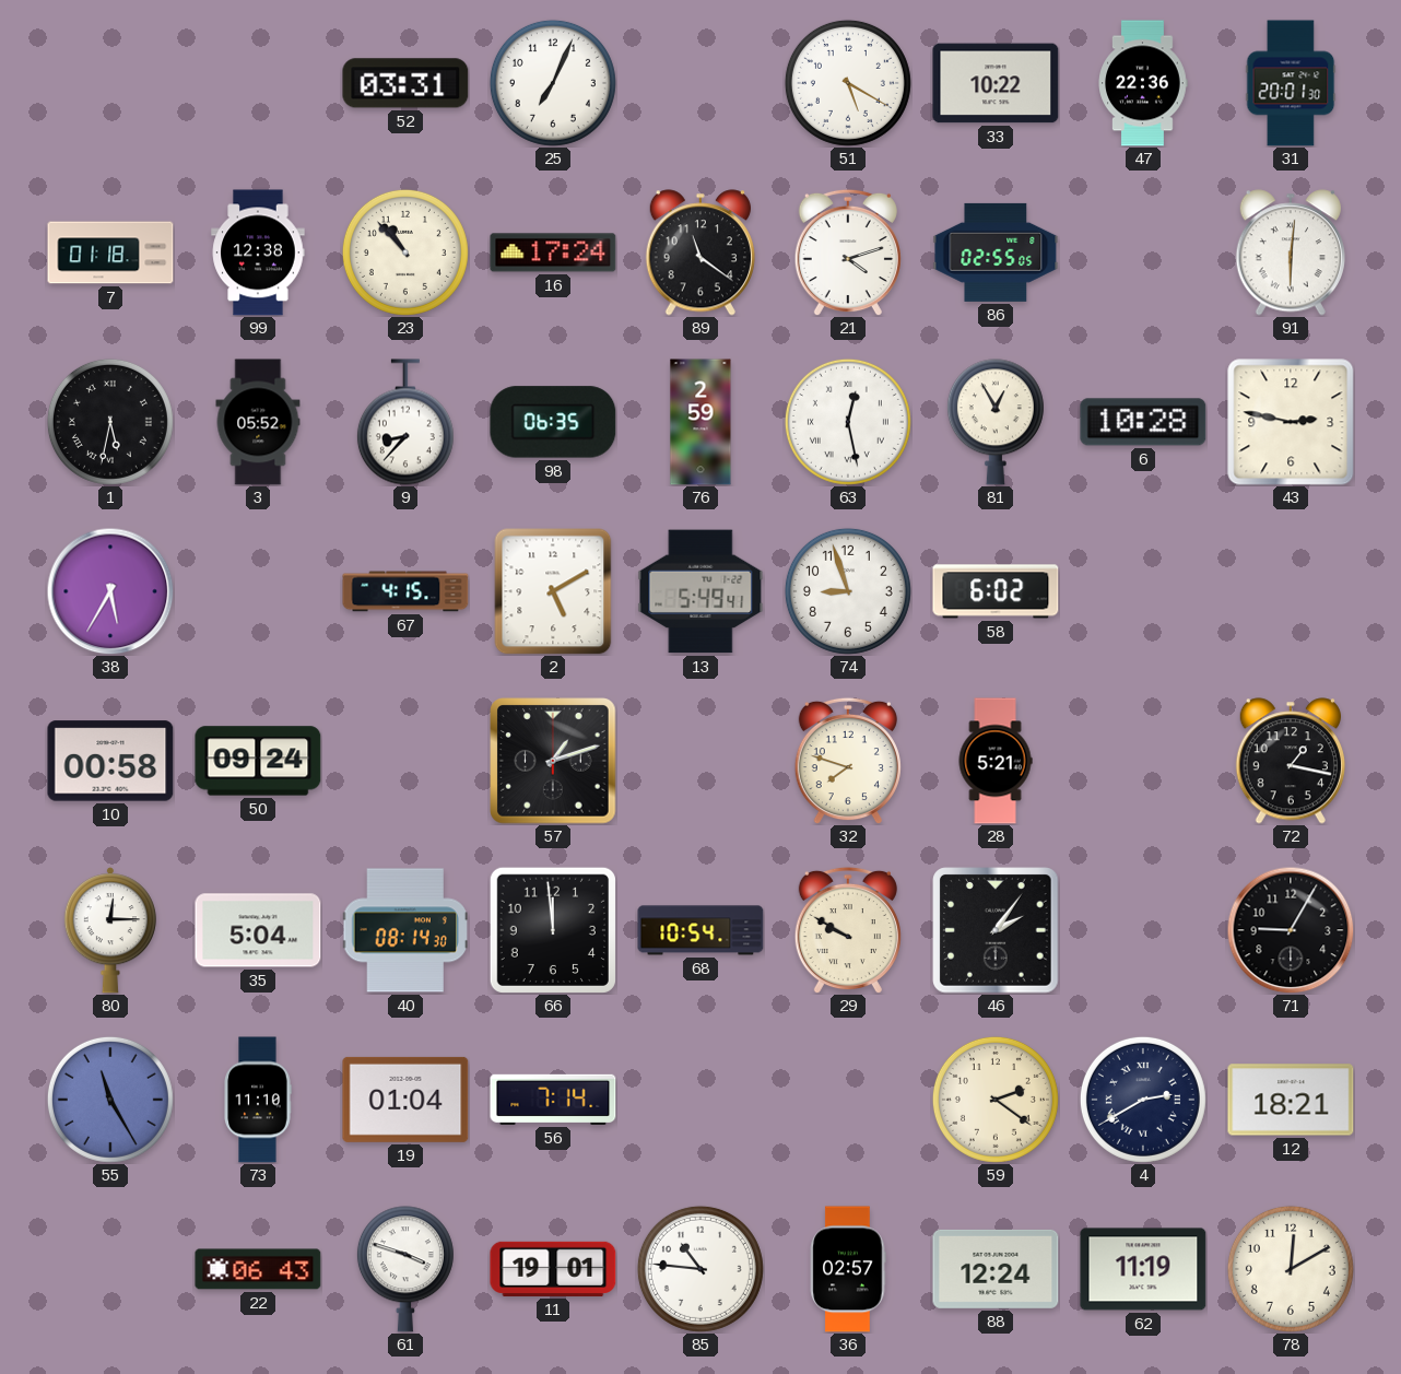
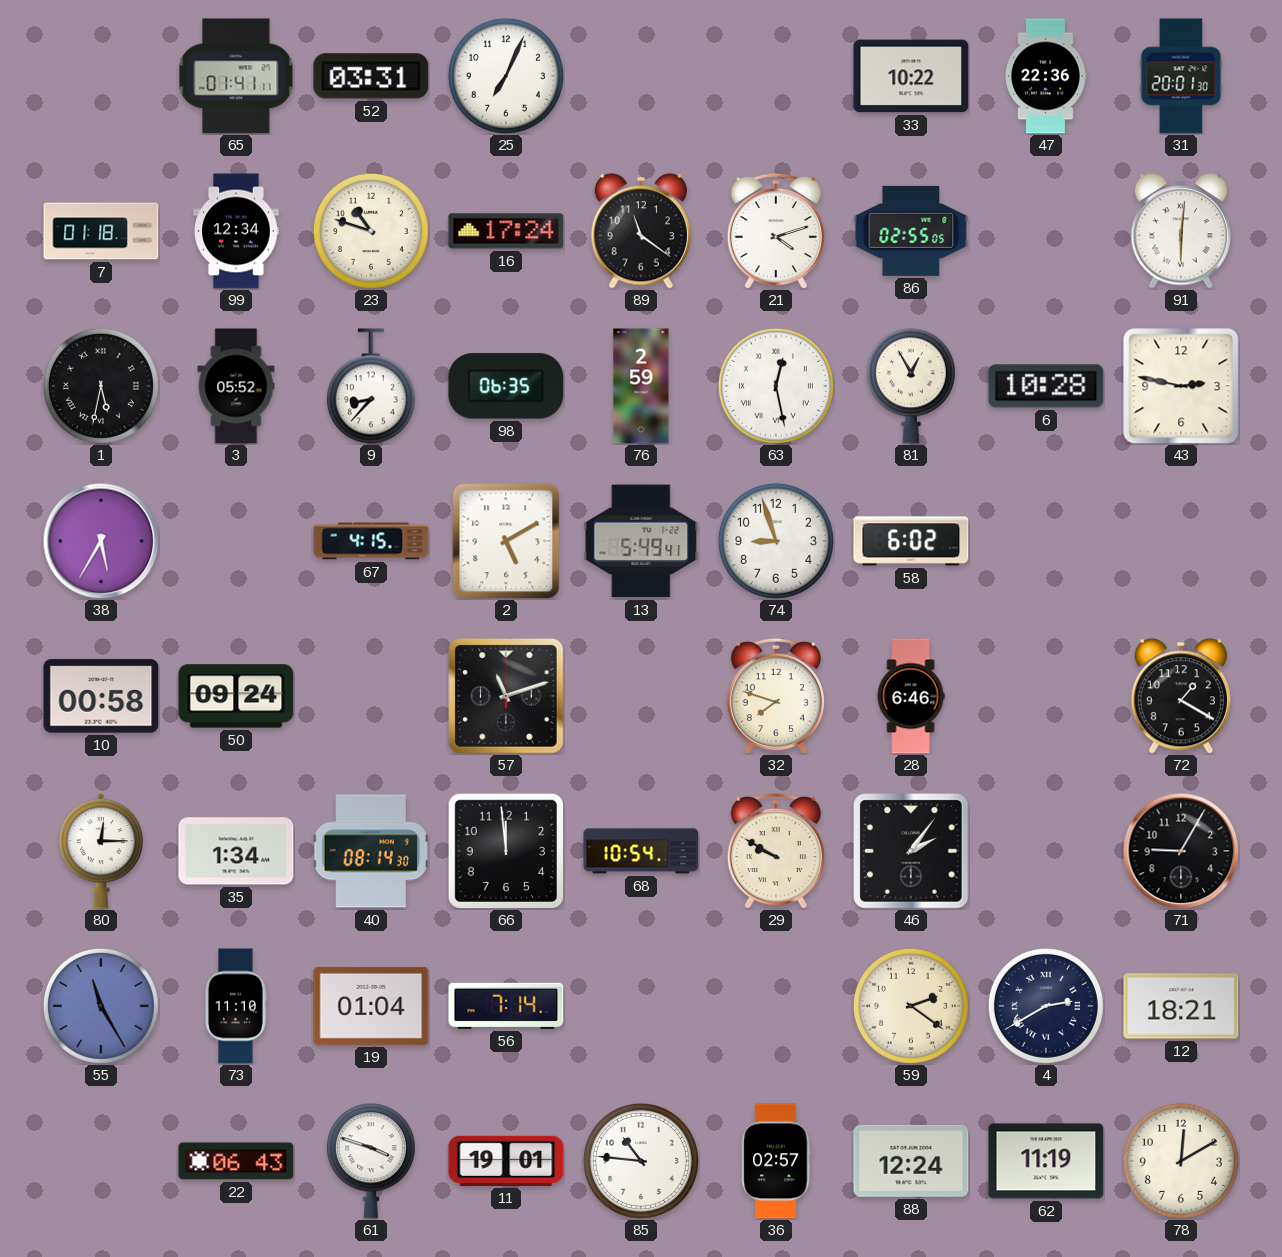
65: none -> 01:41
51: 5:20 -> none
99: 12:38 -> 12:34
23: 10:53 -> 10:48
57: 1:12 -> 11:12
28: 5:21 -> 6:46
72: 1:17 -> 1:20
35: 5:04 -> 1:34
